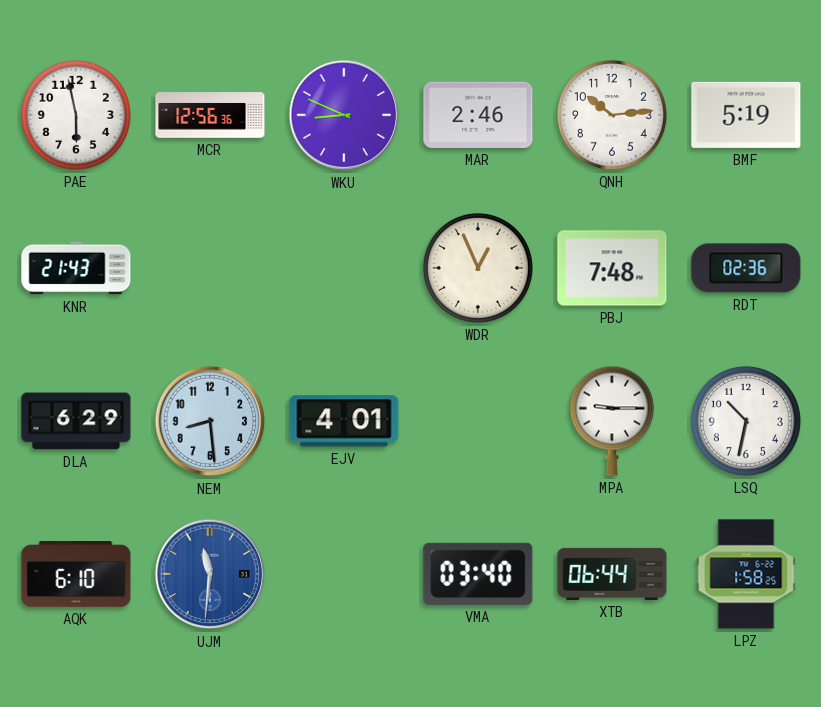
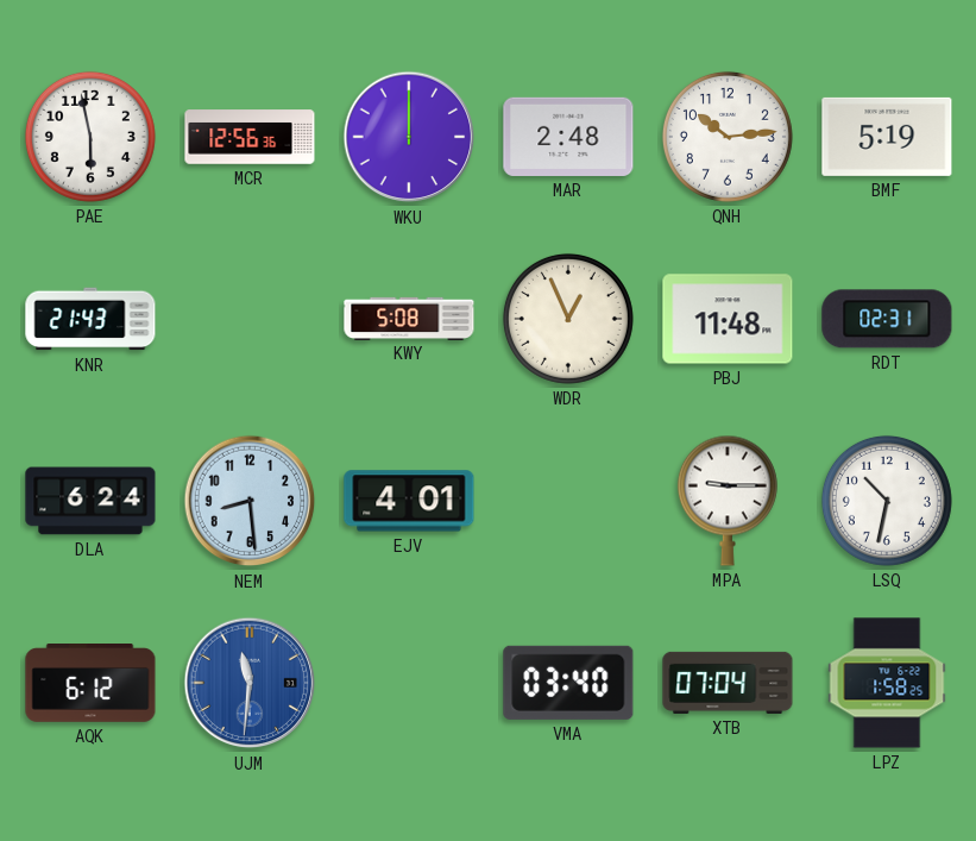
WKU: 8:49 -> 12:00
MAR: 2:46 -> 2:48
KWY: none -> 5:08
PBJ: 7:48 -> 11:48
RDT: 02:36 -> 02:31
DLA: 6:29 -> 6:24
AQK: 6:10 -> 6:12
XTB: 06:44 -> 07:04
